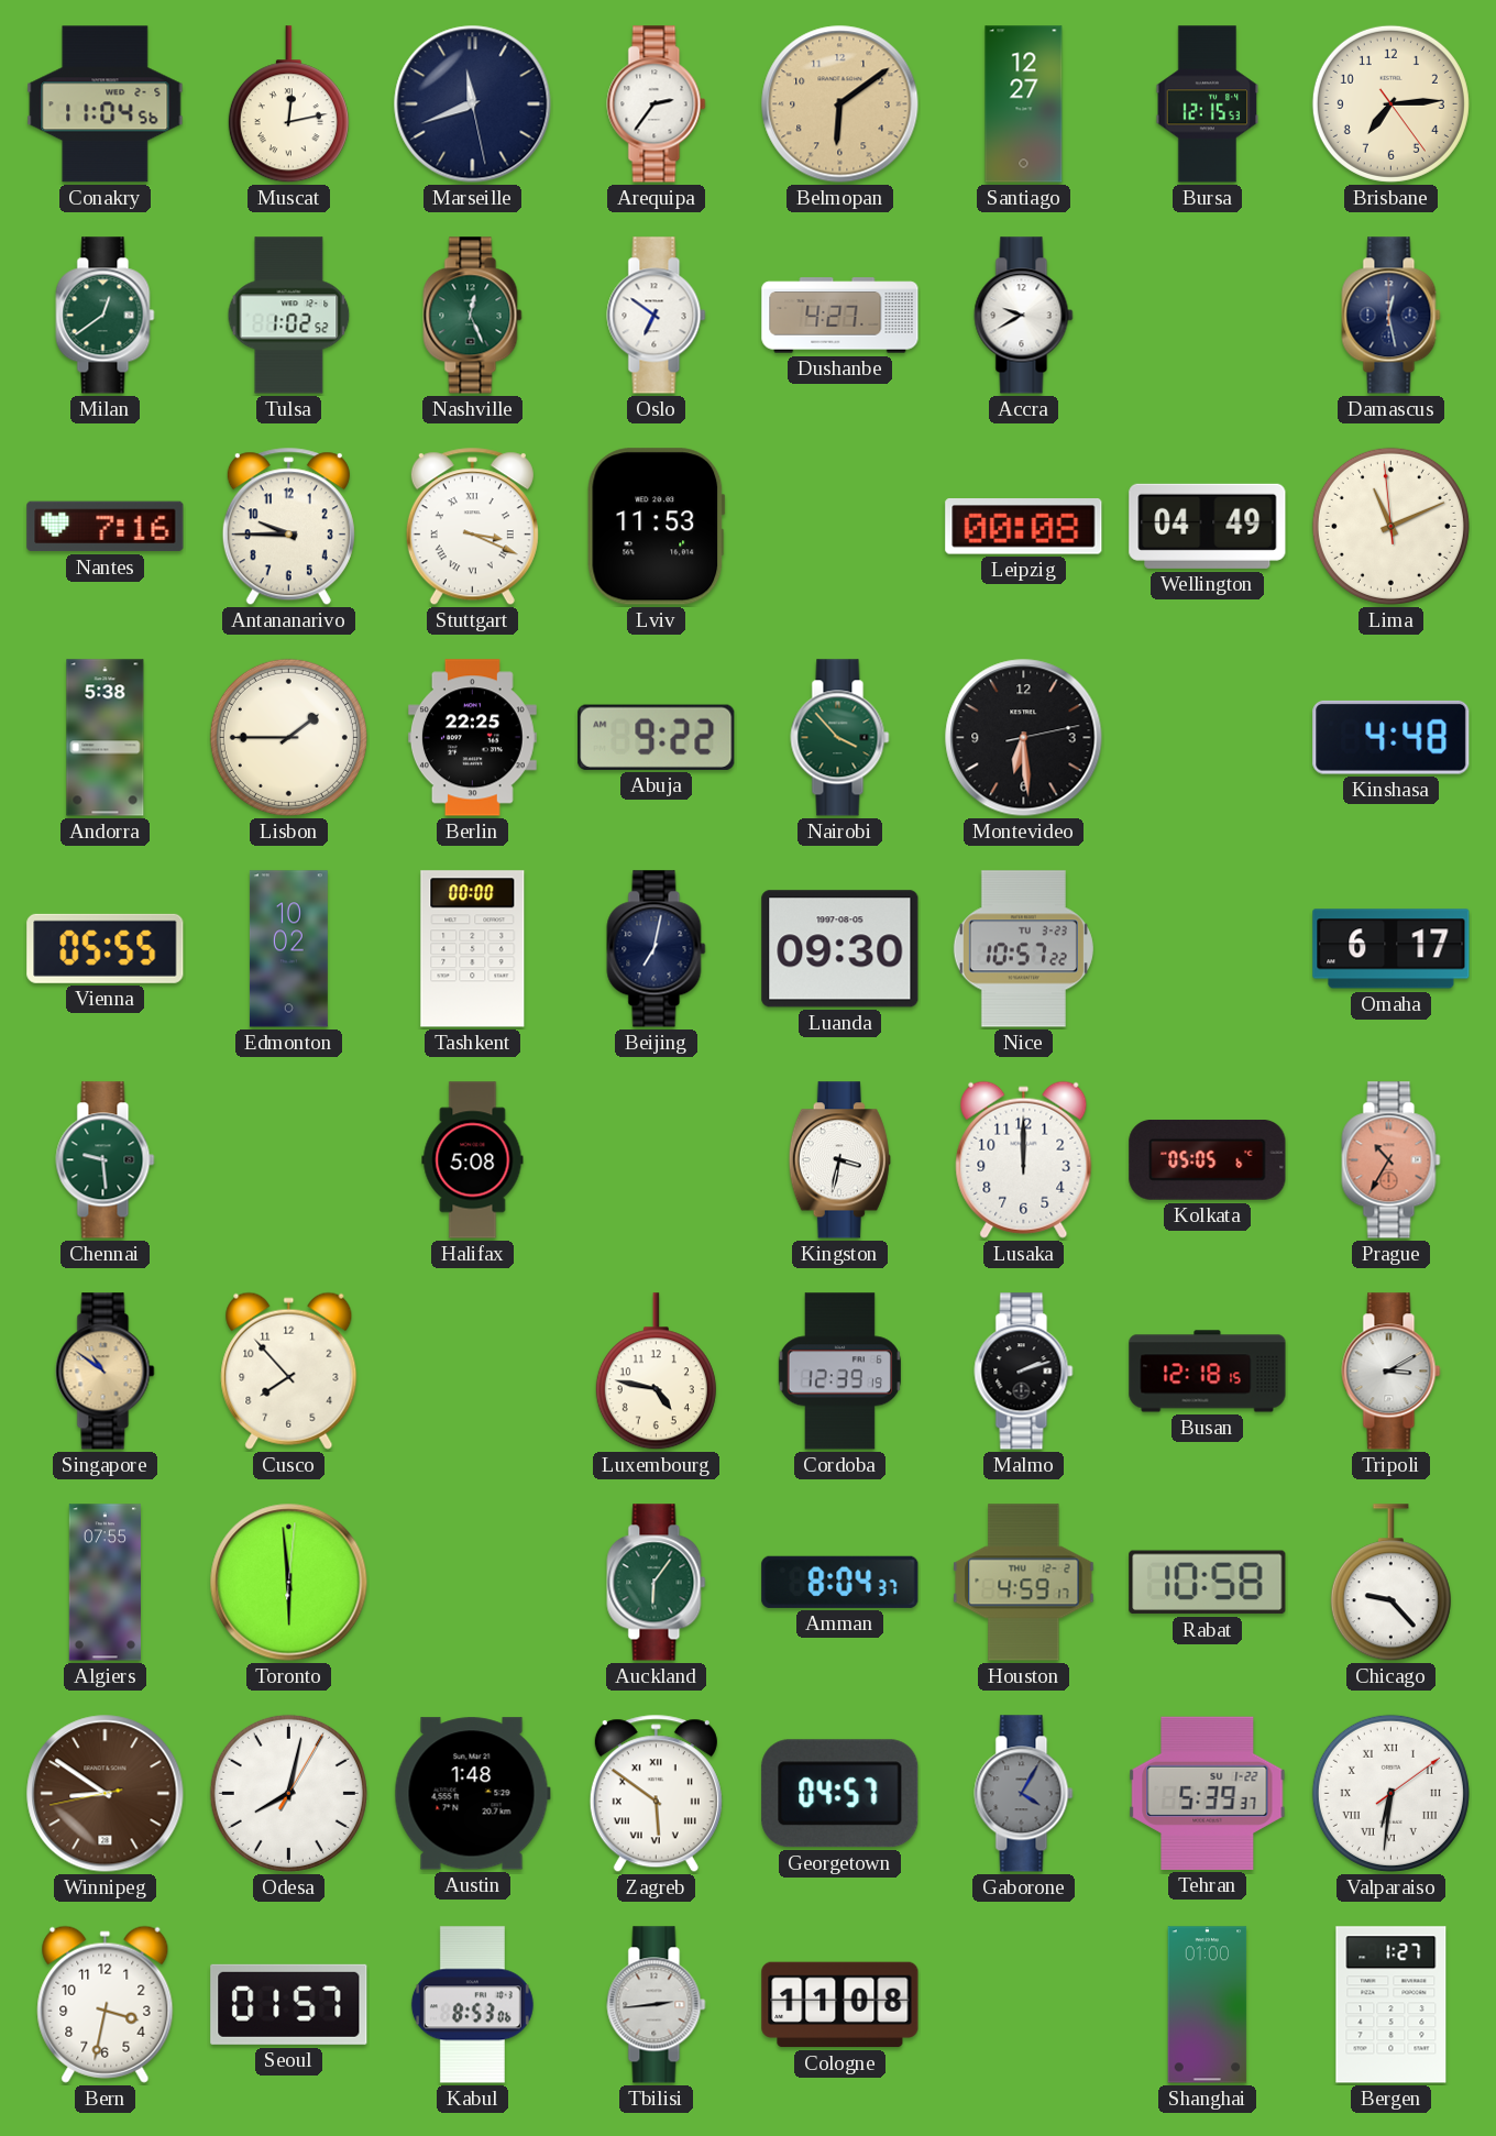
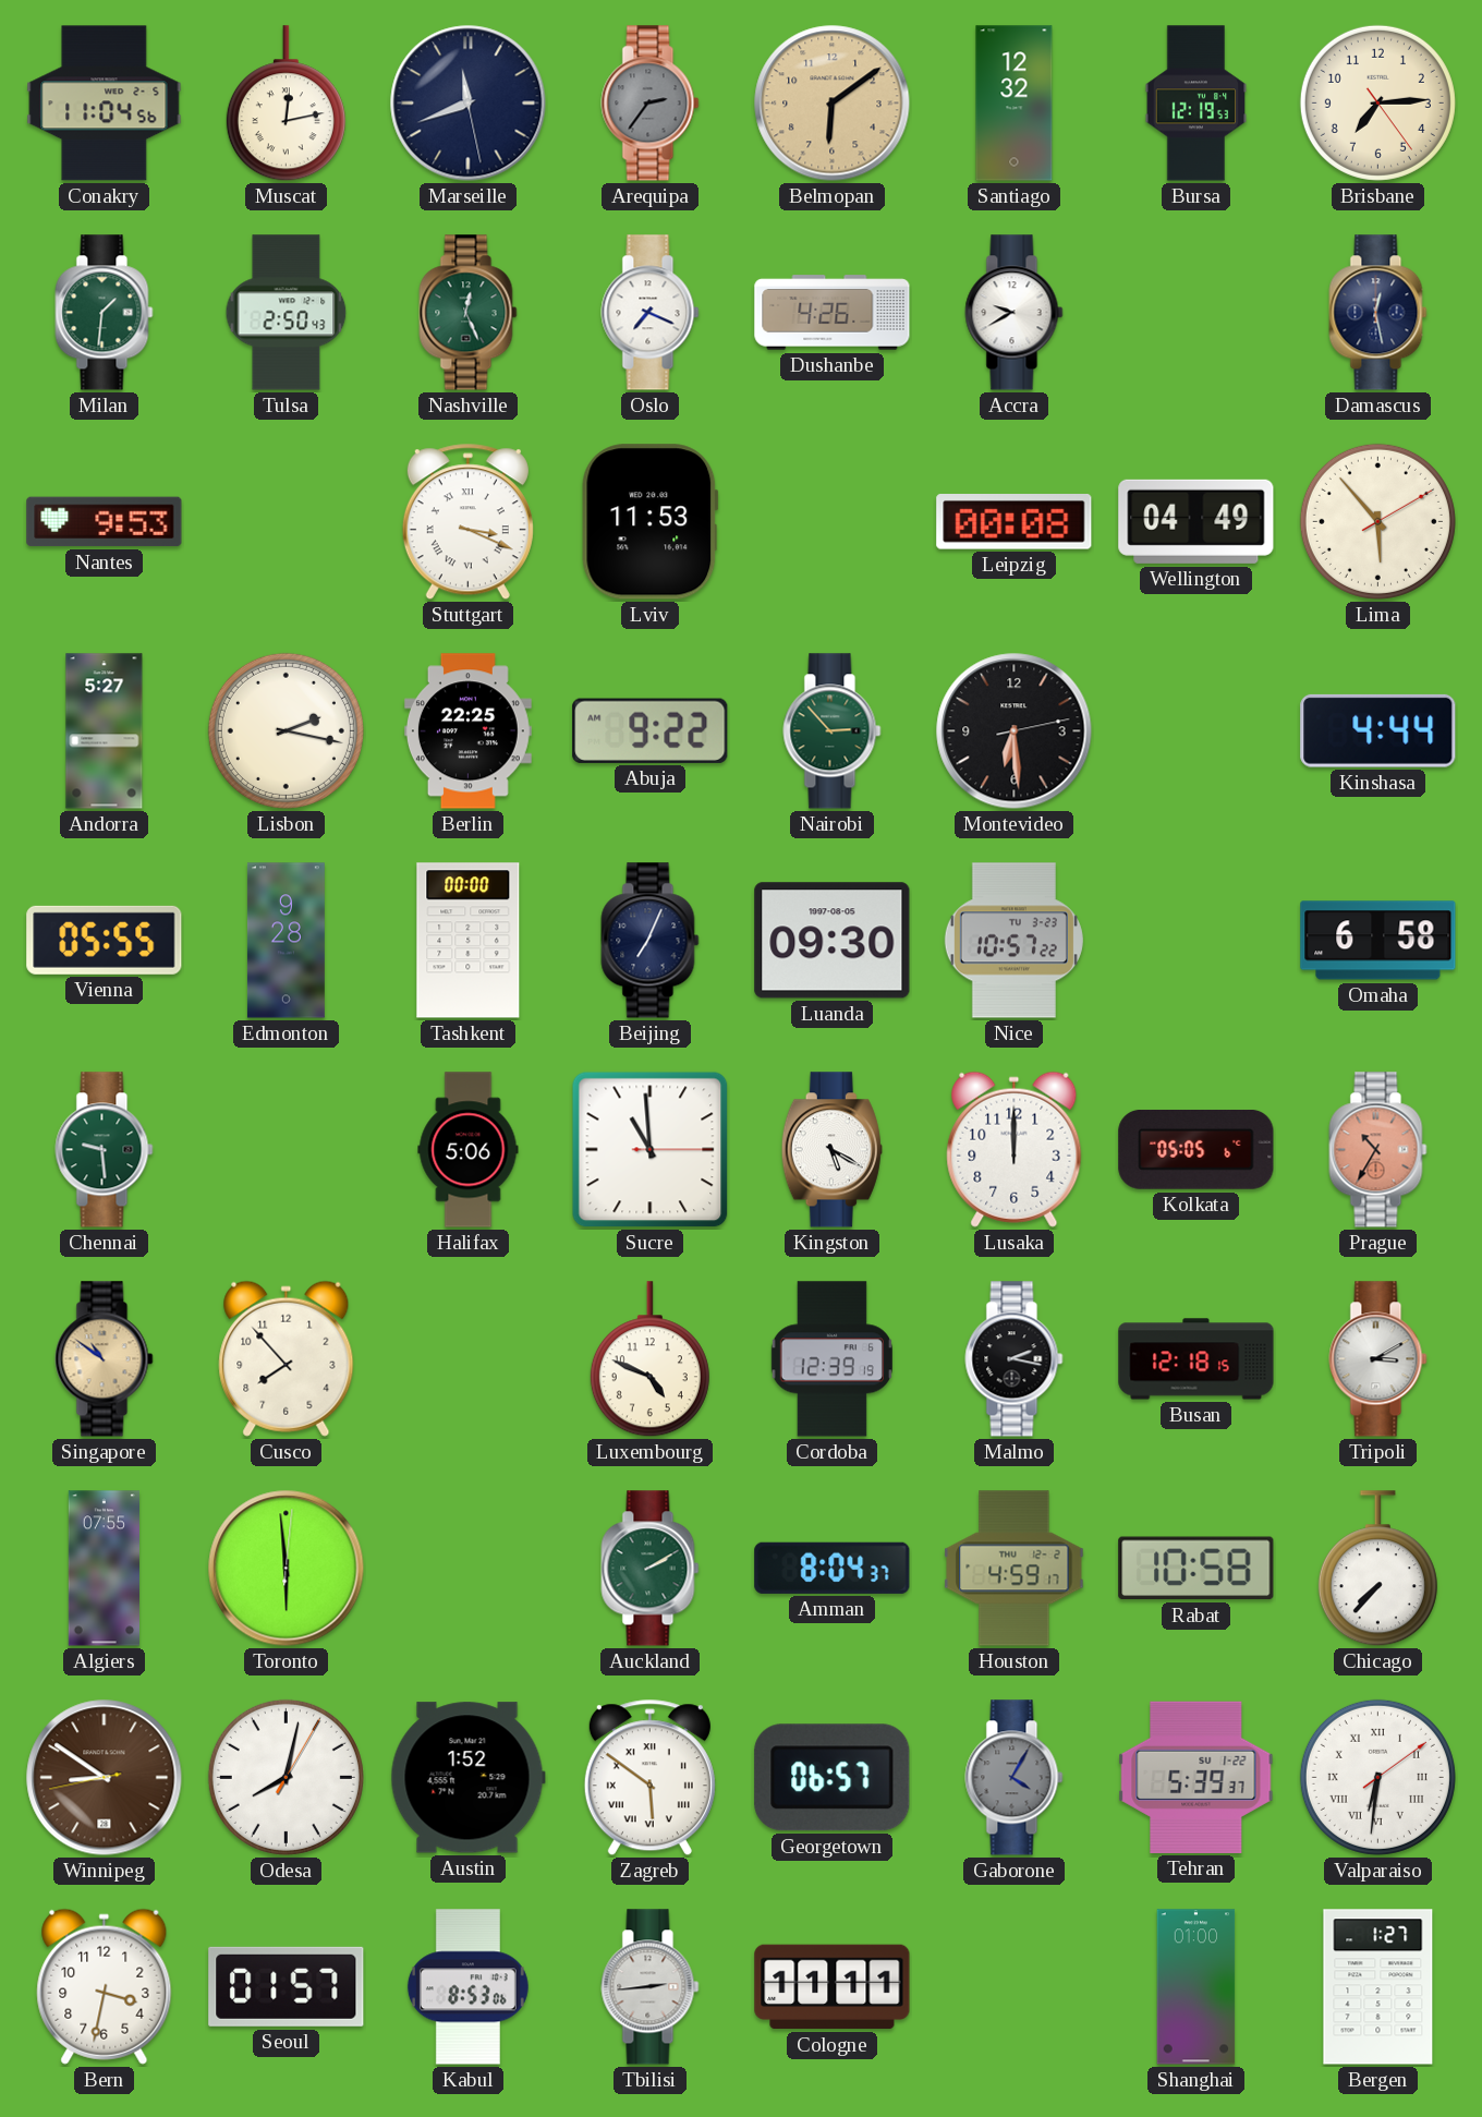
Arequipa dial: white -> grey
Santiago: 12:27 -> 12:32
Bursa: 12:15 -> 12:19
Milan: 12:39 -> 1:31
Tulsa: 1:02 -> 2:50
Oslo: 6:51 -> 7:19
Dushanbe: 4:27 -> 4:26
Nantes: 7:16 -> 9:53
Antananarivo: 9:45 -> none
Lima: 11:10 -> 5:53
Andorra: 5:38 -> 5:27
Lisbon: 1:45 -> 2:17
Nairobi: 3:53 -> 2:53
Kinshasa: 4:48 -> 4:44
Edmonton: 10:02 -> 9:28
Beijing: 7:02 -> 7:04
Omaha: 6:17 -> 6:58
Halifax: 5:08 -> 5:06
Sucre: none -> 10:59
Kingston: 3:32 -> 5:20
Luxembourg: 4:47 -> 4:49
Malmo: 2:12 -> 2:17
Auckland: 6:06 -> 2:10
Chicago: 9:23 -> 7:37
Austin: 1:48 -> 1:52
Georgetown: 04:57 -> 06:57
Cologne: 11:08 -> 11:11
